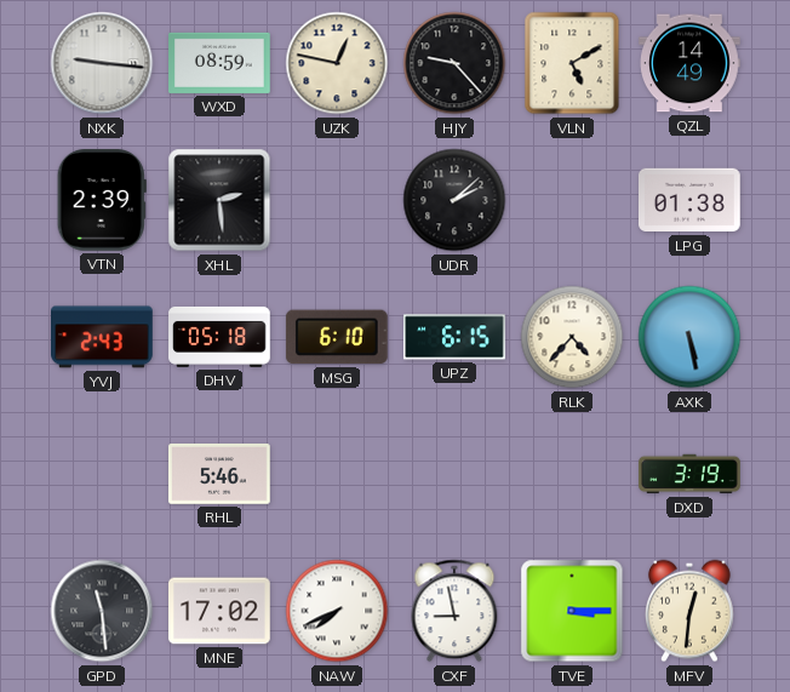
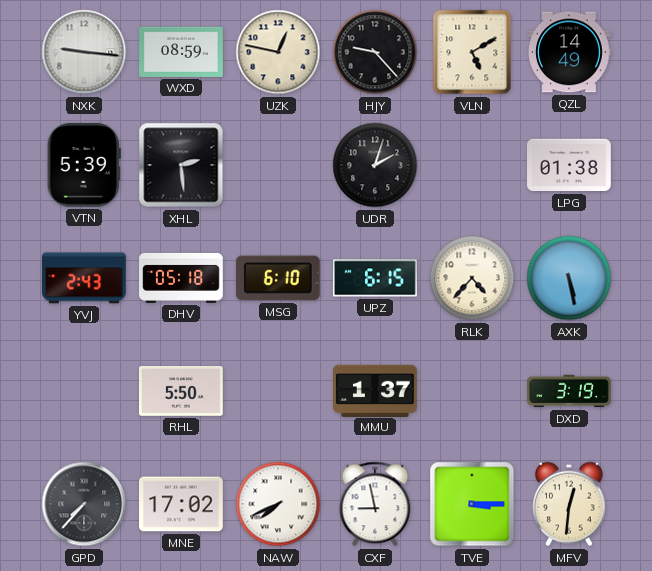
VTN: 2:39 -> 5:39
UDR: 2:08 -> 2:03
RHL: 5:46 -> 5:50
MMU: none -> 1:37
GPD: 11:29 -> 7:37
